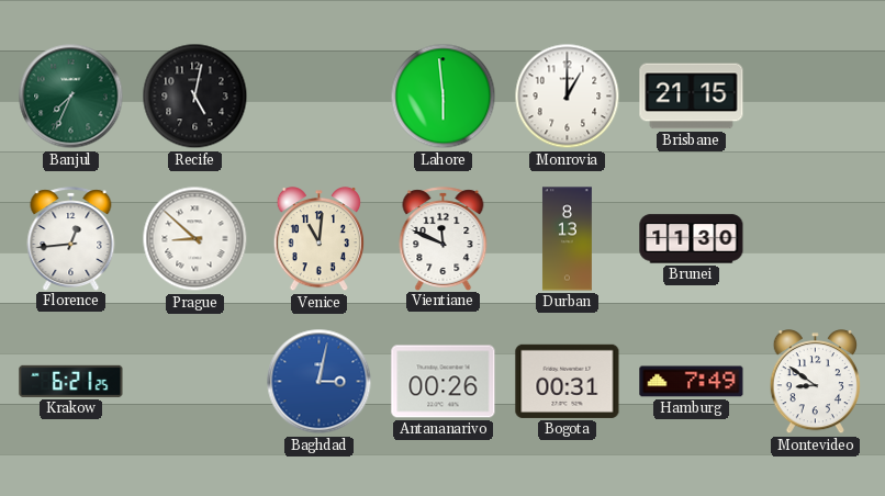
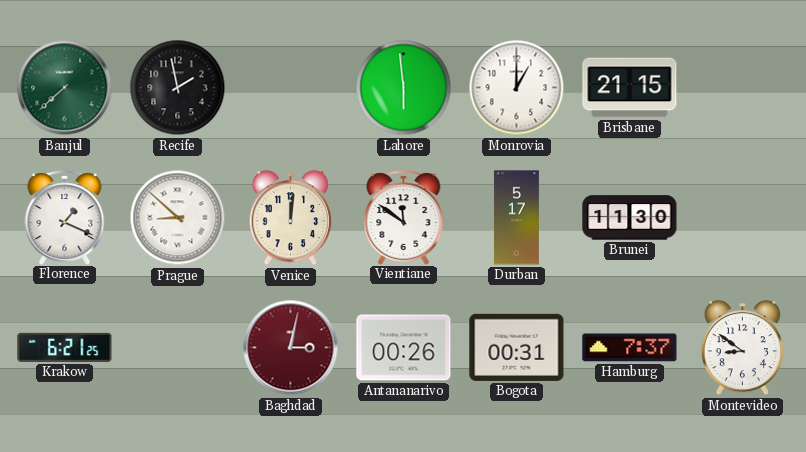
Banjul: 7:34 -> 7:38
Recife: 5:02 -> 1:58
Florence: 12:44 -> 1:19
Venice: 11:01 -> 12:01
Vientiane: 11:49 -> 11:51
Durban: 8:13 -> 5:17
Baghdad dial: blue -> burgundy
Hamburg: 7:49 -> 7:37
